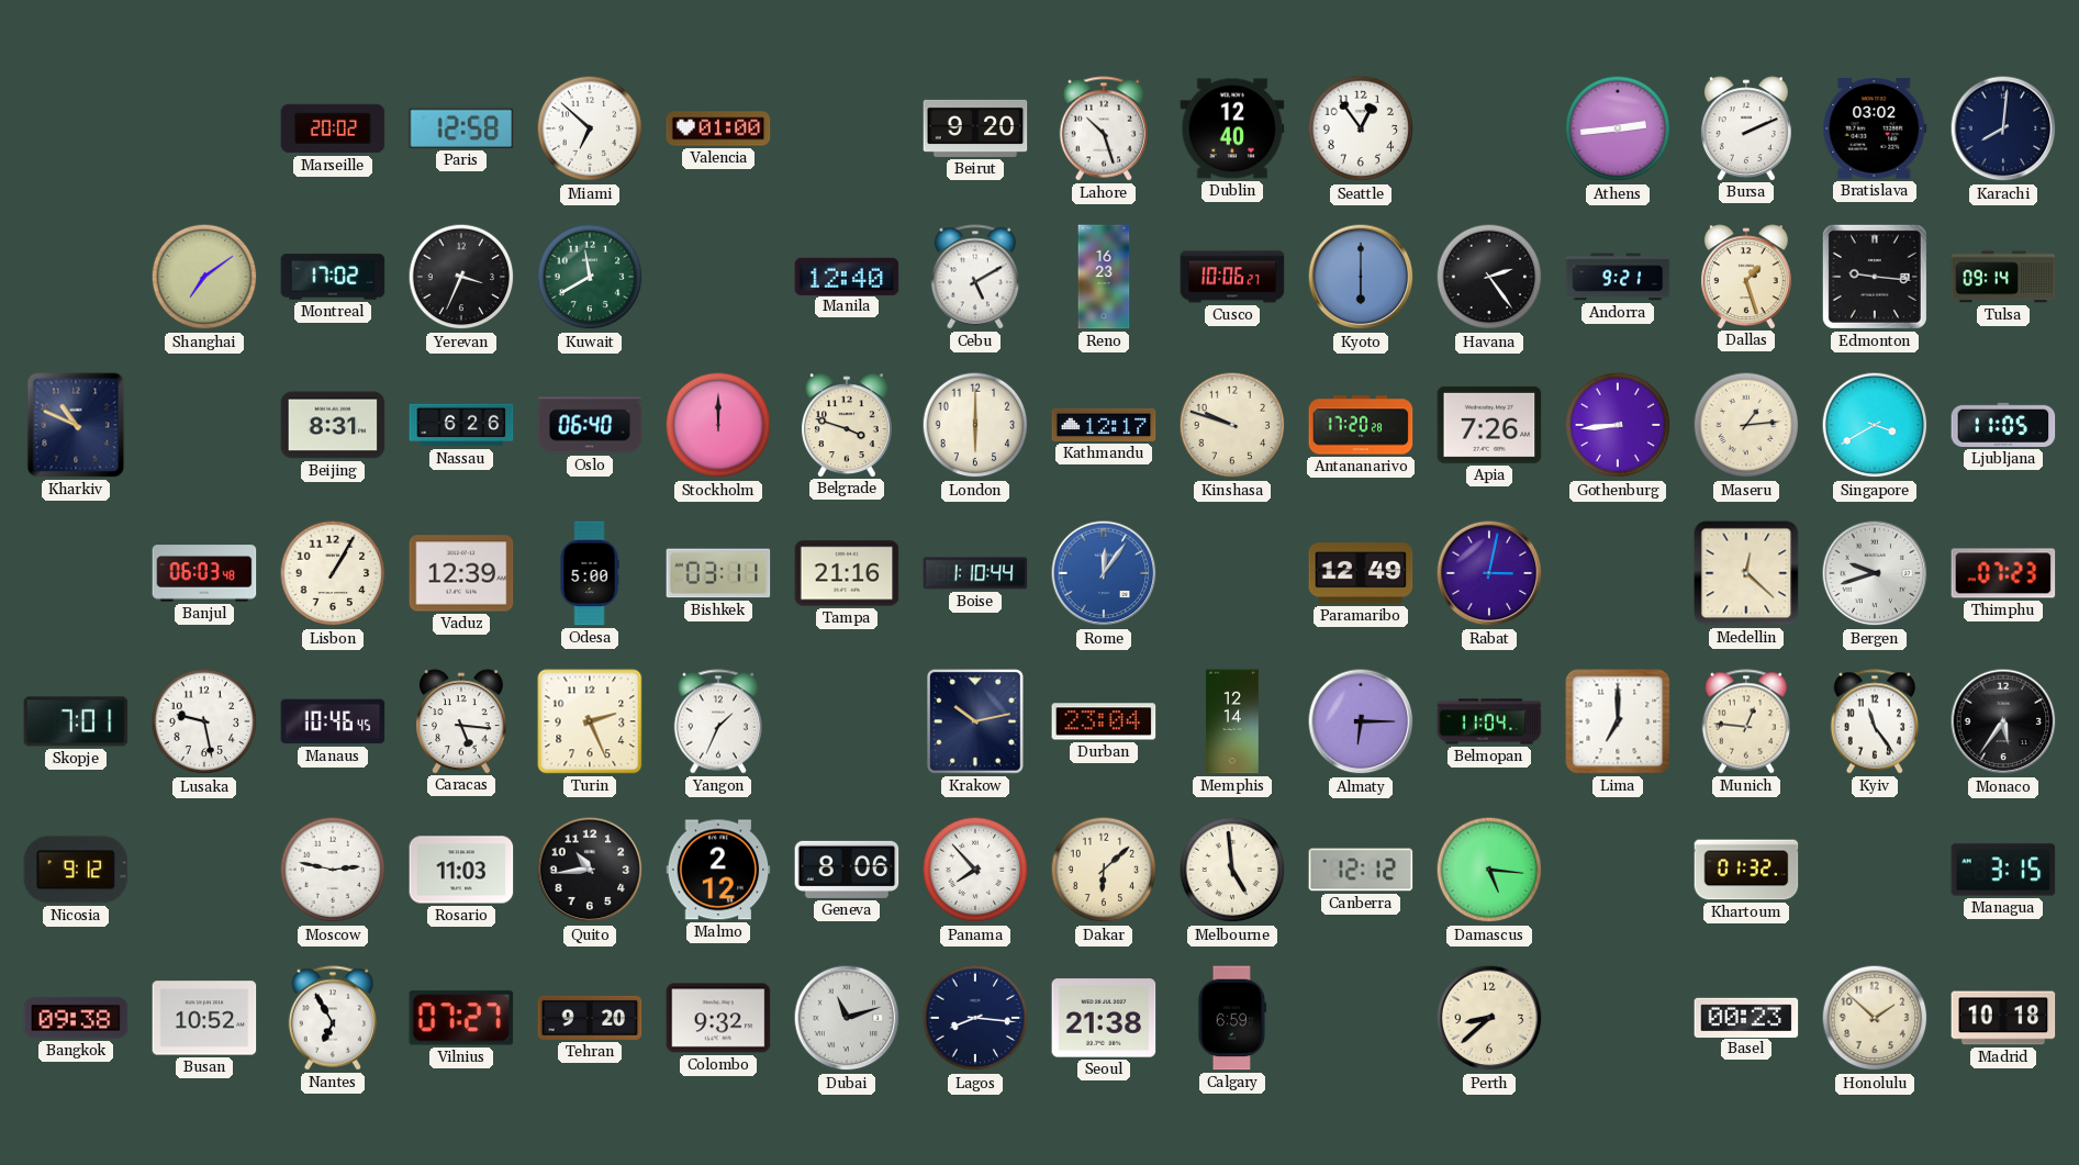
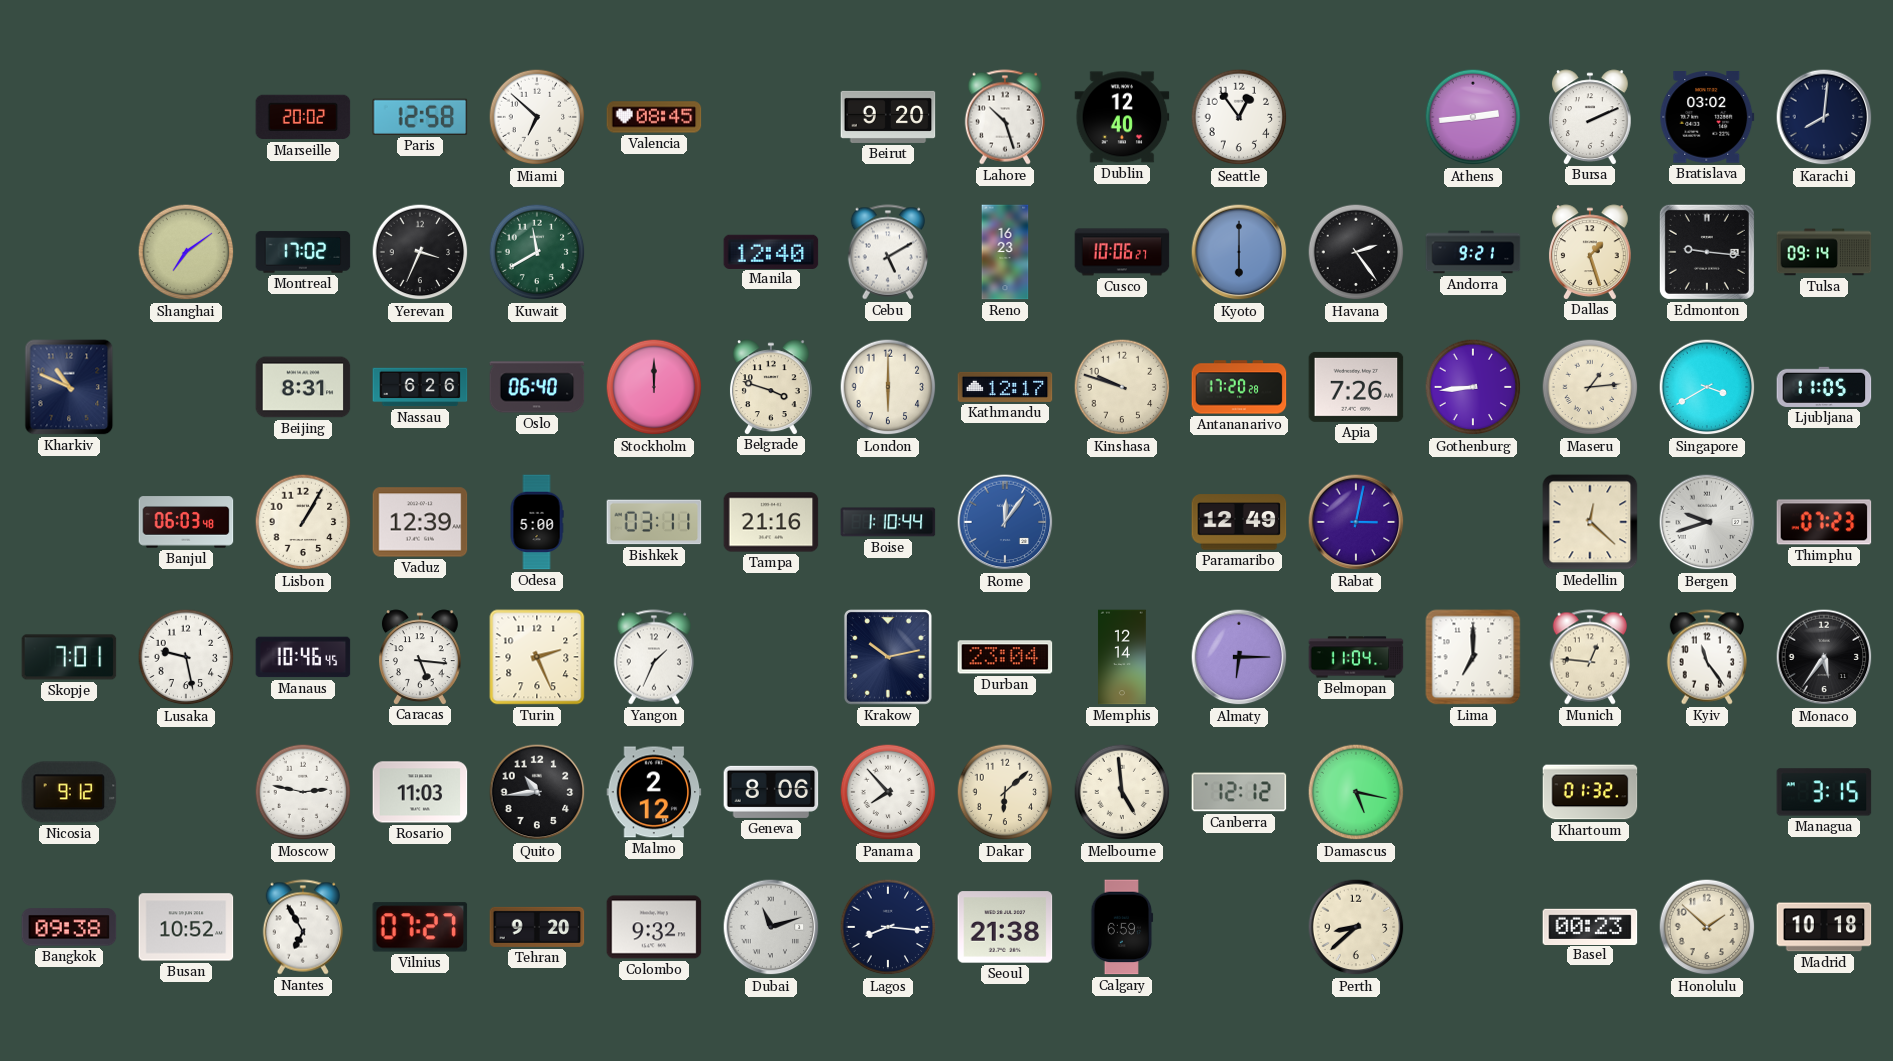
Valencia: 01:00 -> 08:45
Damascus: 5:16 -> 5:17
